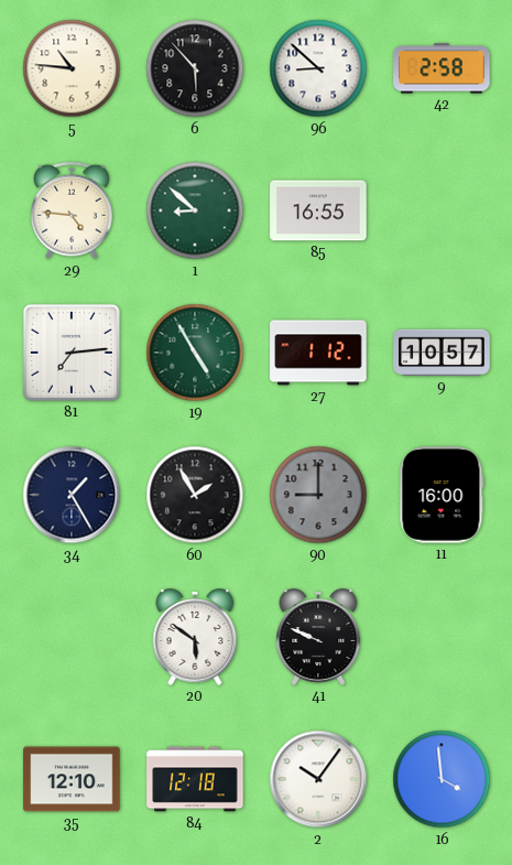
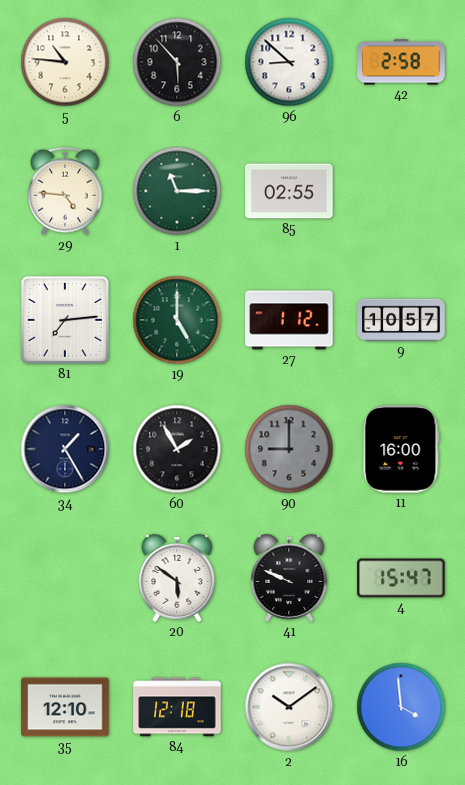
1: 8:52 -> 11:15
85: 16:55 -> 02:55
19: 4:55 -> 5:00
4: none -> 15:47
2: 10:06 -> 10:09
